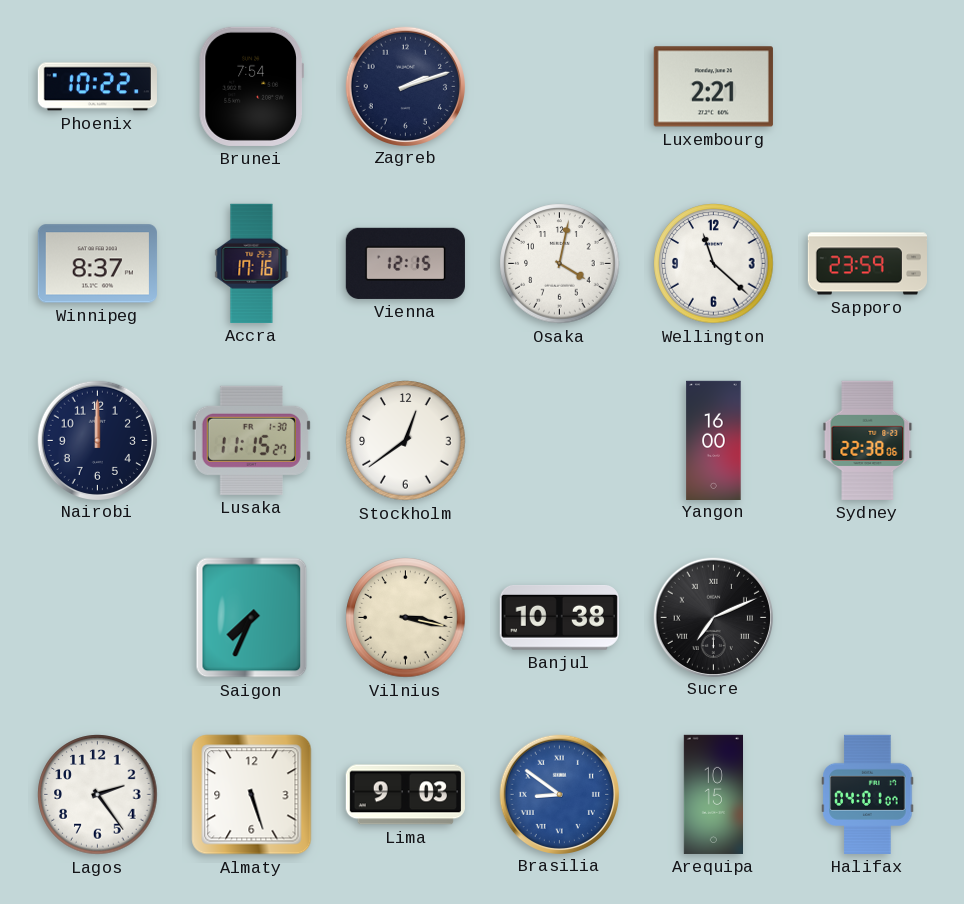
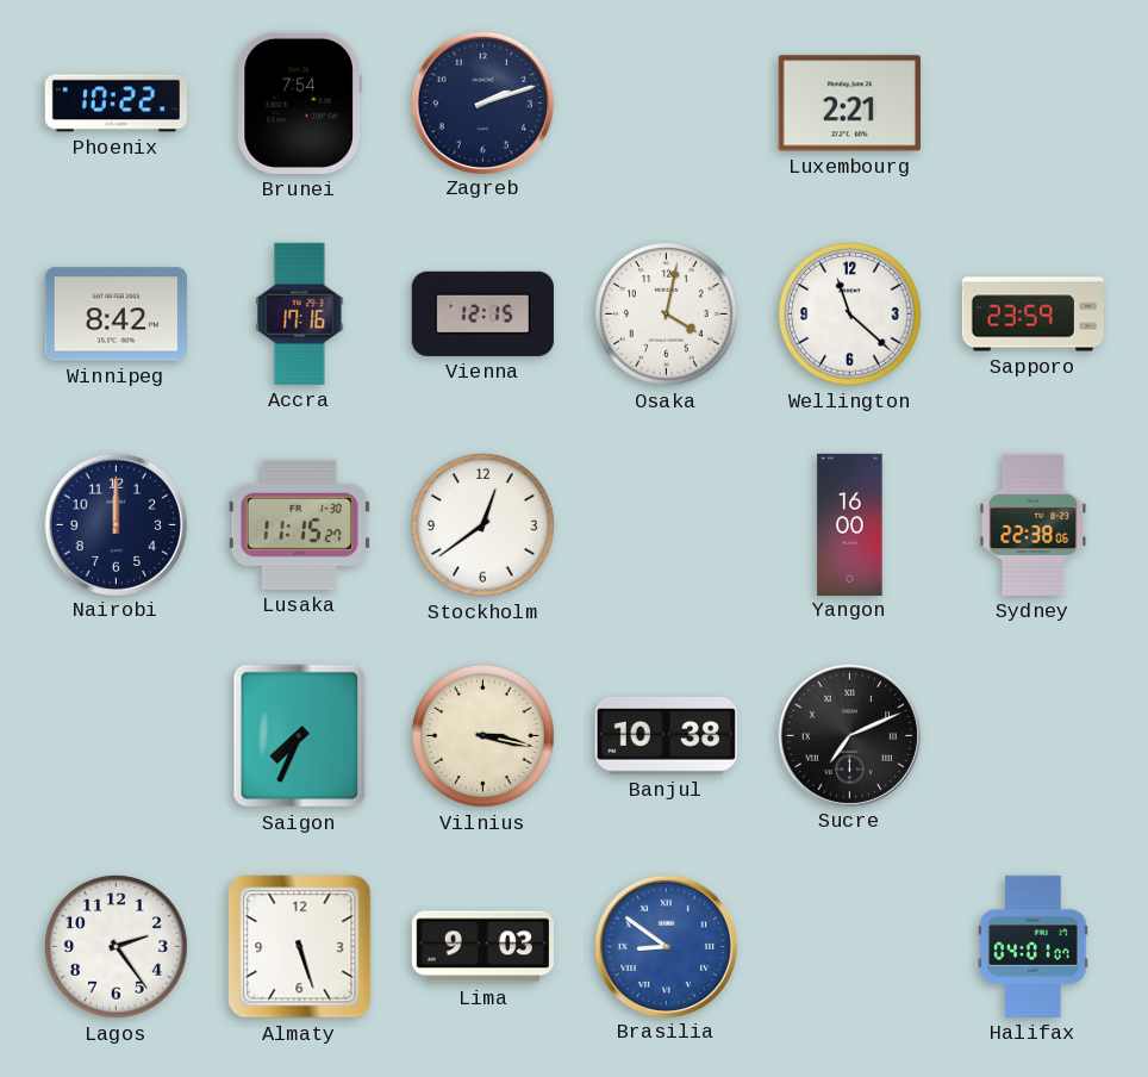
Winnipeg: 8:37 -> 8:42
Arequipa: 10:15 -> none
